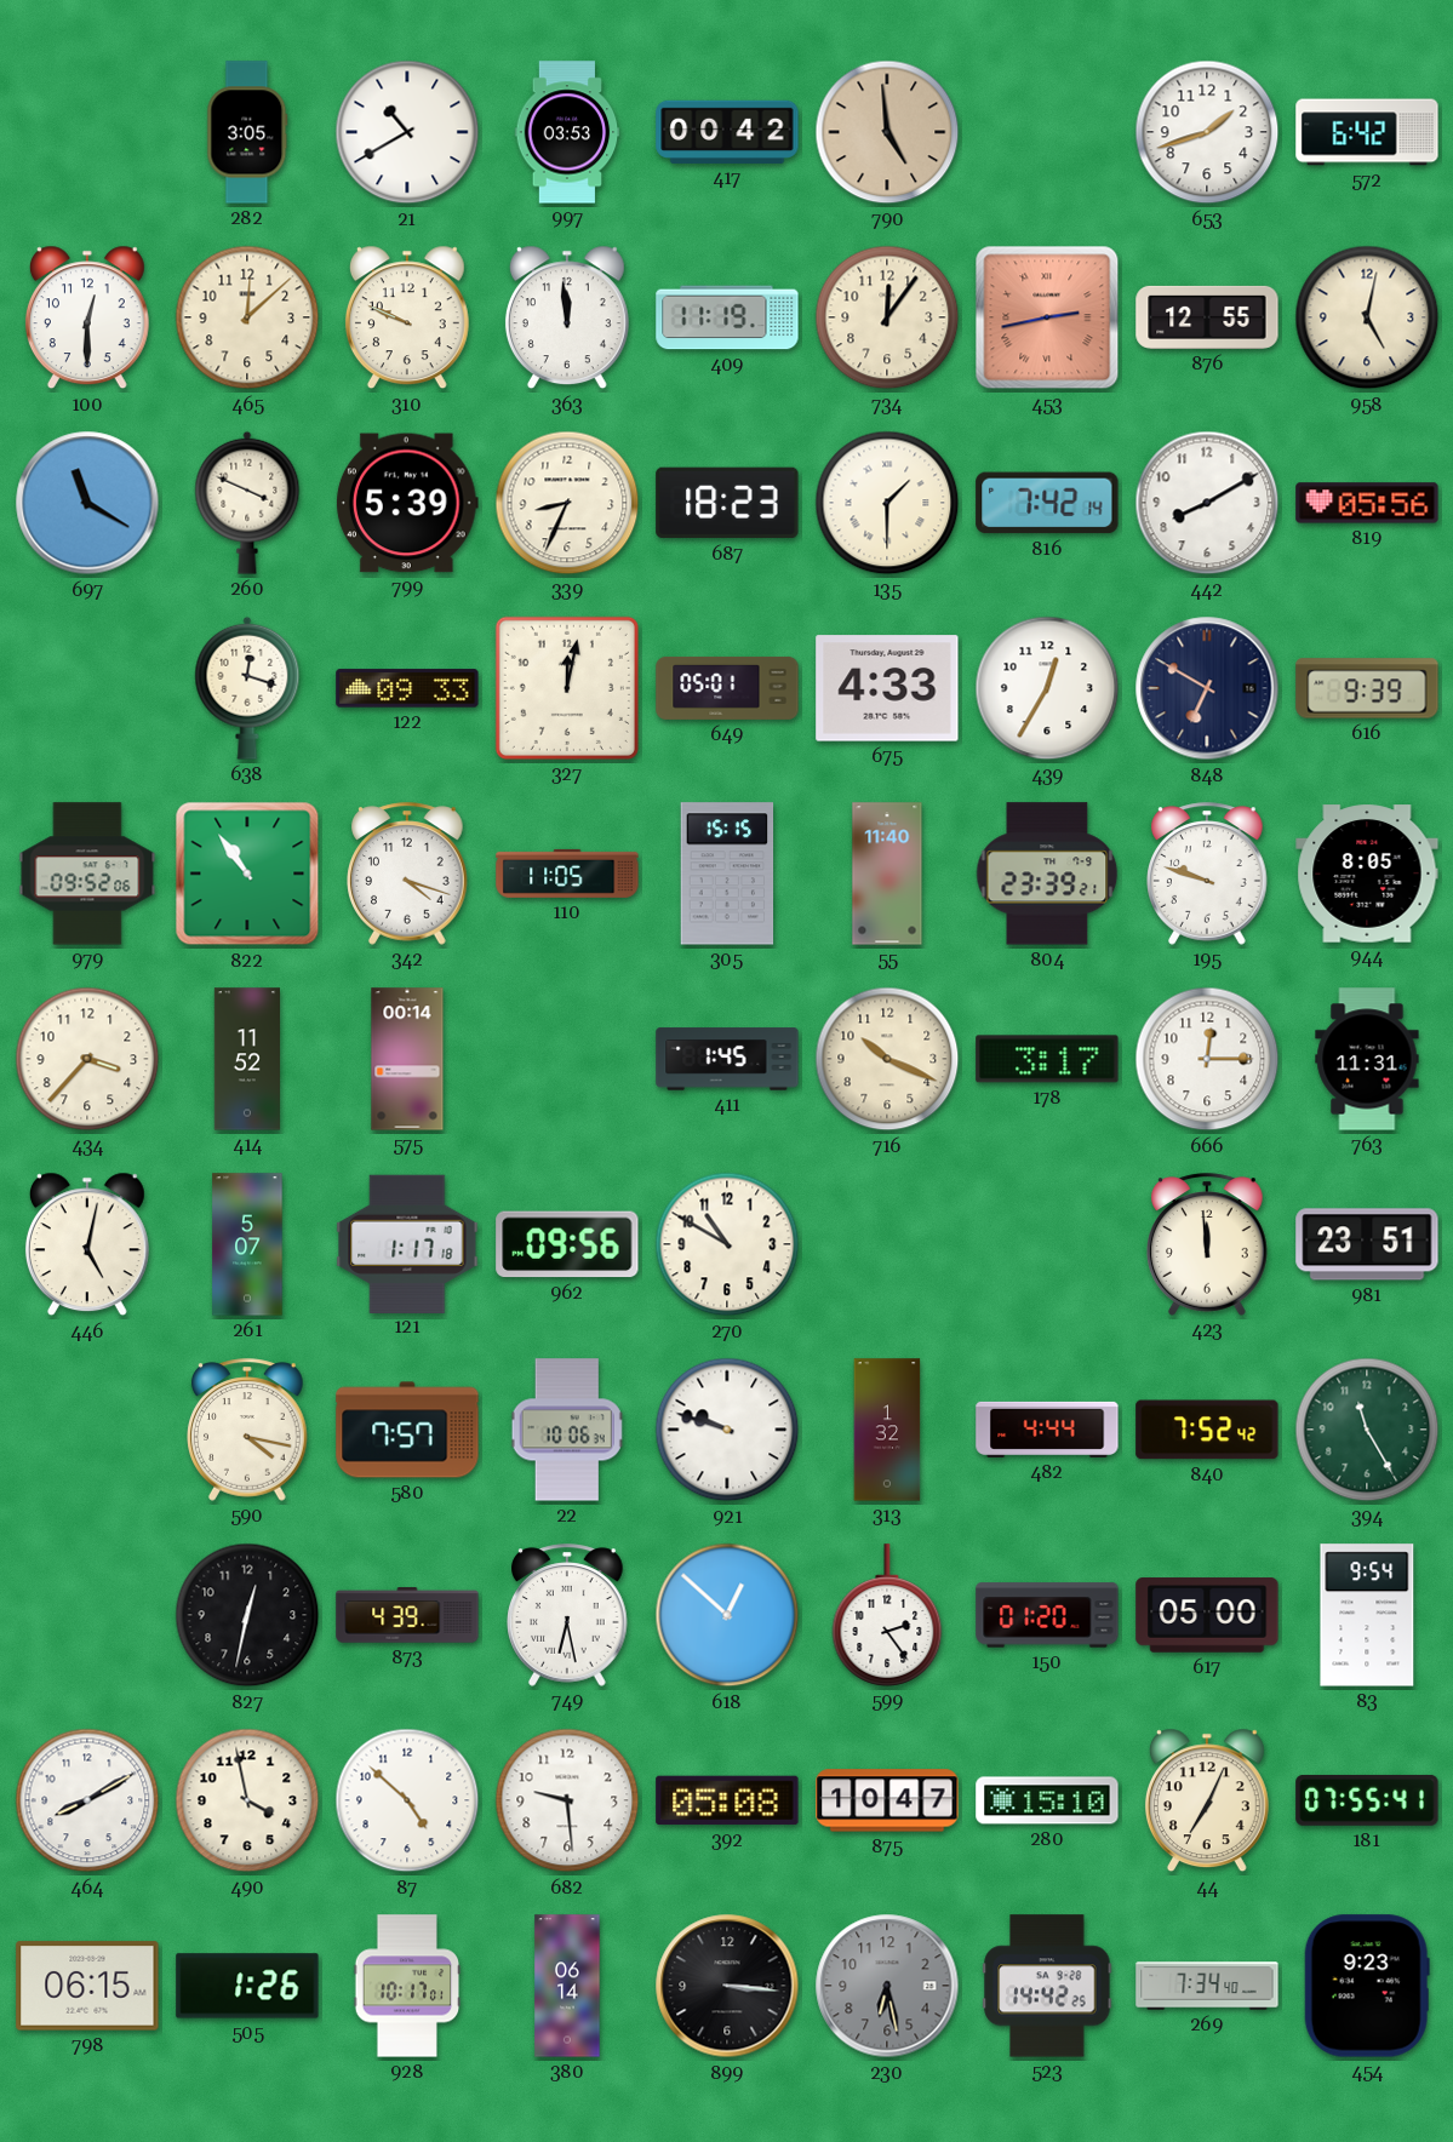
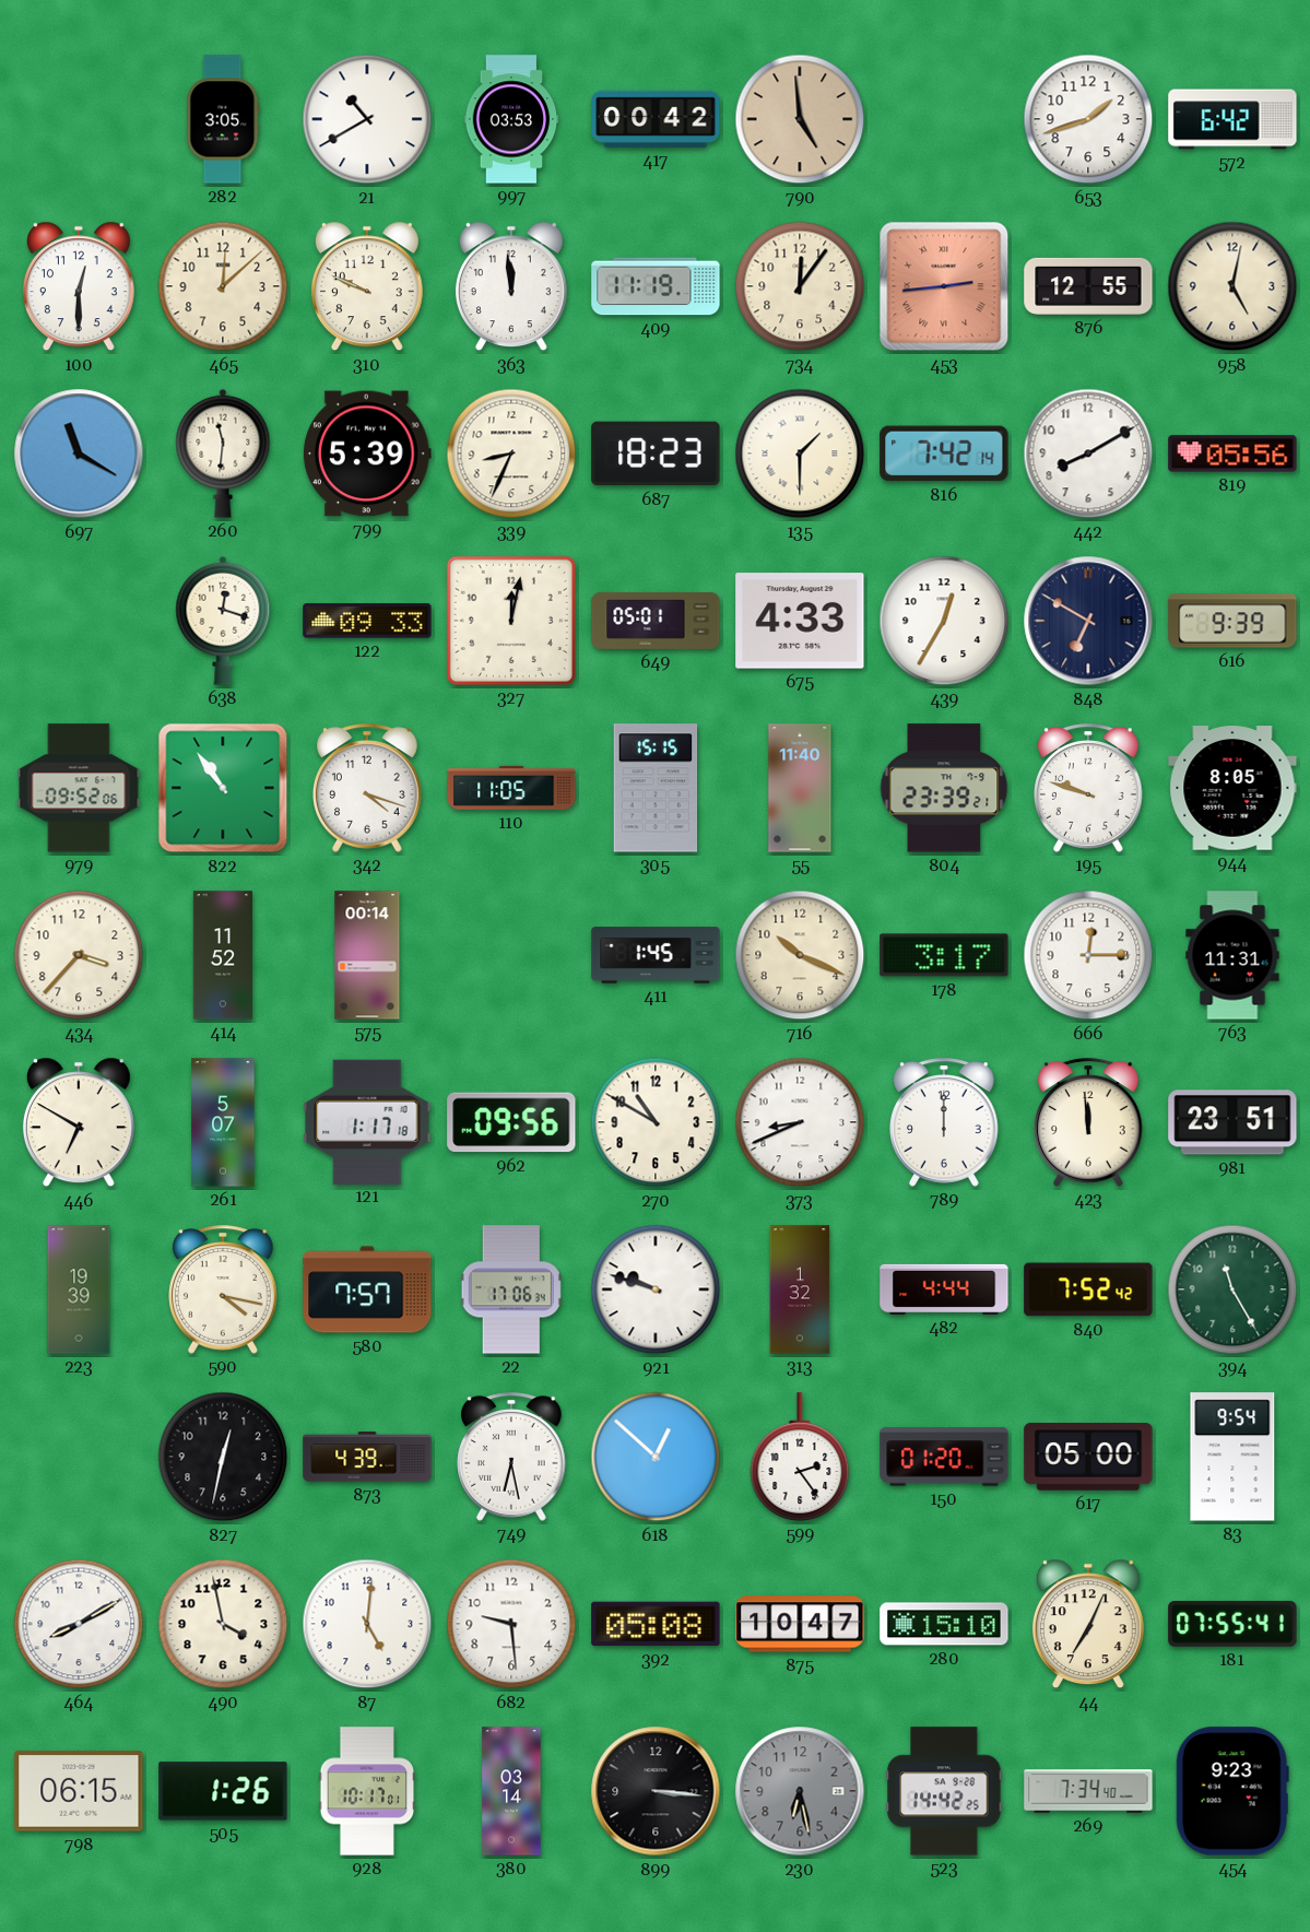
453: 2:43 -> 2:44
260: 3:49 -> 11:31
446: 5:02 -> 6:50
373: none -> 8:41
789: none -> 12:00
223: none -> 19:39
22: 10:06 -> 17:06
87: 4:52 -> 5:01
380: 06:14 -> 03:14
